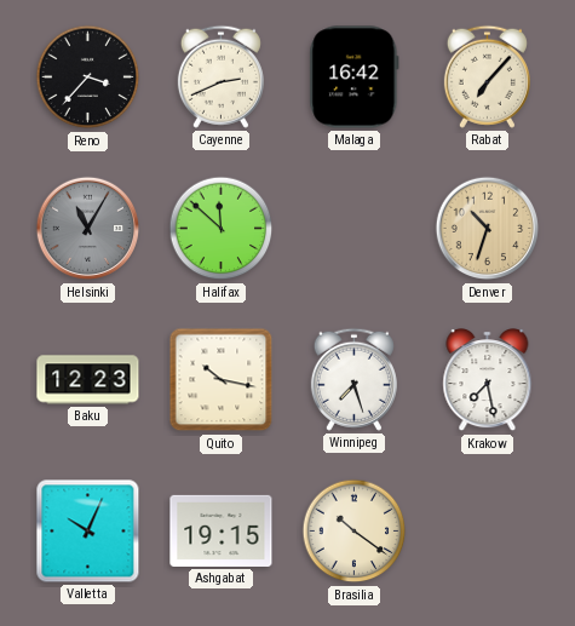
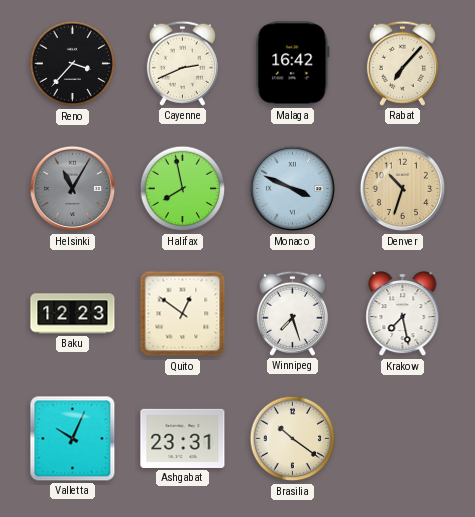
Halifax: 11:52 -> 7:58
Monaco: none -> 3:49
Quito: 10:17 -> 12:51
Ashgabat: 19:15 -> 23:31
